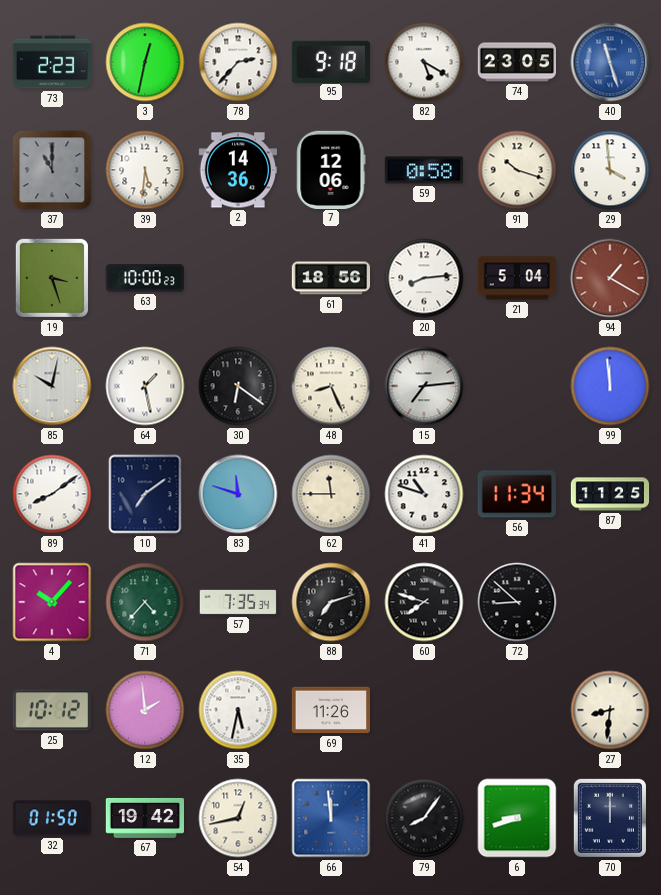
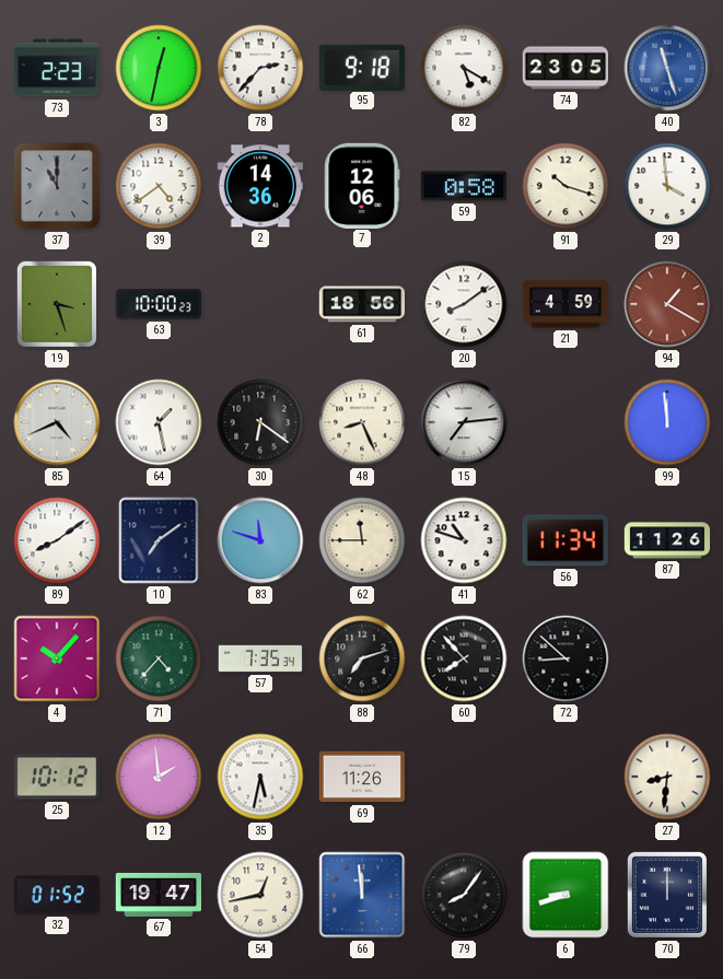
39: 5:31 -> 4:39
20: 8:14 -> 8:09
21: 5:04 -> 4:59
85: 10:02 -> 4:41
87: 11:25 -> 11:26
60: 7:48 -> 7:53
32: 01:50 -> 01:52
67: 19:42 -> 19:47
